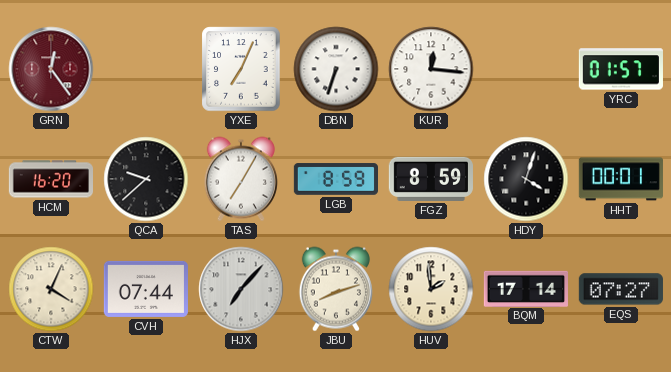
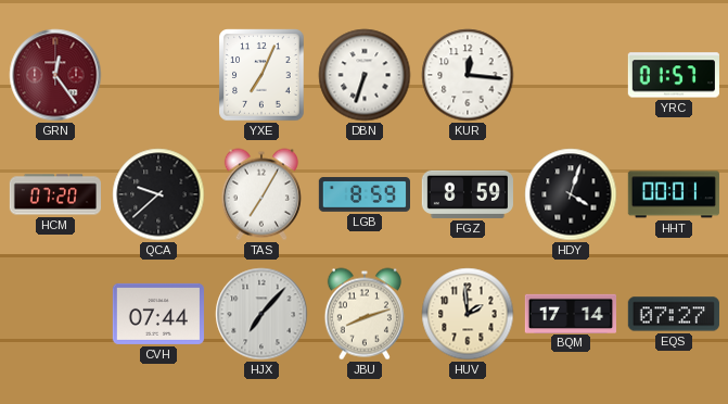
HCM: 16:20 -> 07:20
CTW: 4:04 -> none
